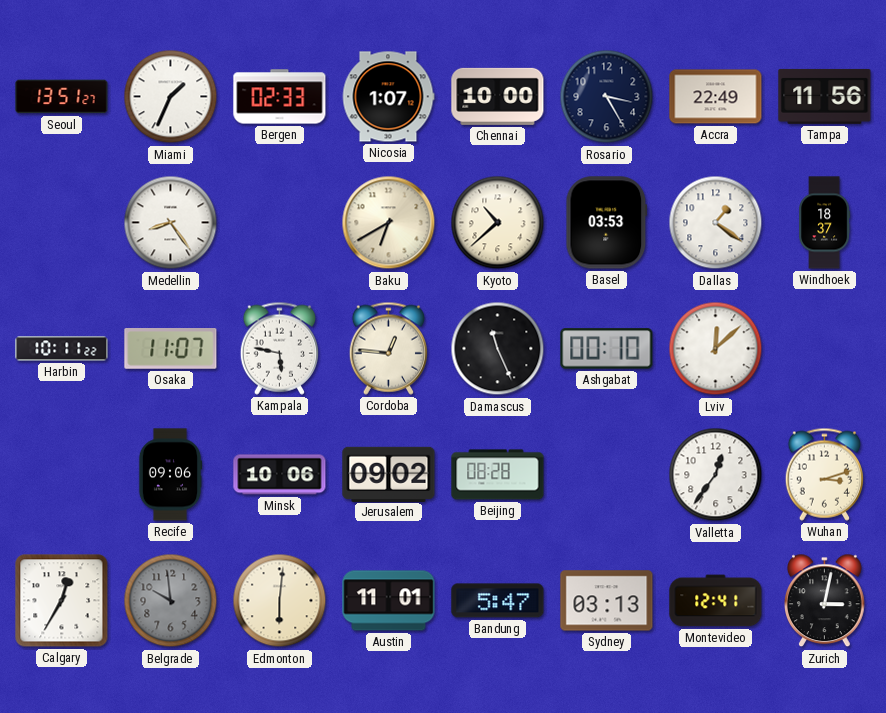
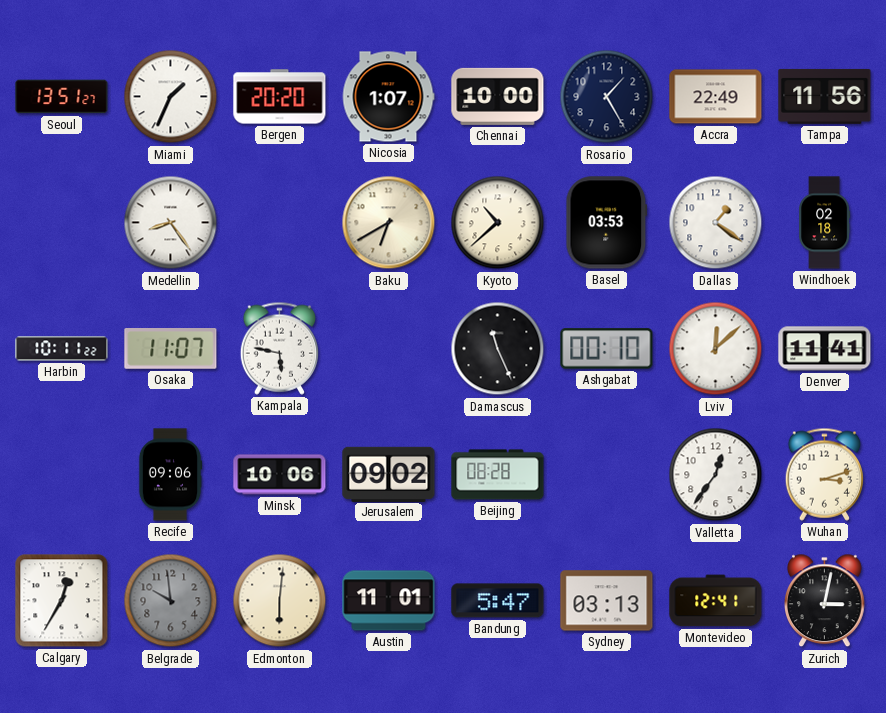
Bergen: 02:33 -> 20:20
Rosario: 3:25 -> 1:25
Windhoek: 18:37 -> 02:18
Cordoba: 12:46 -> none
Denver: none -> 11:41
